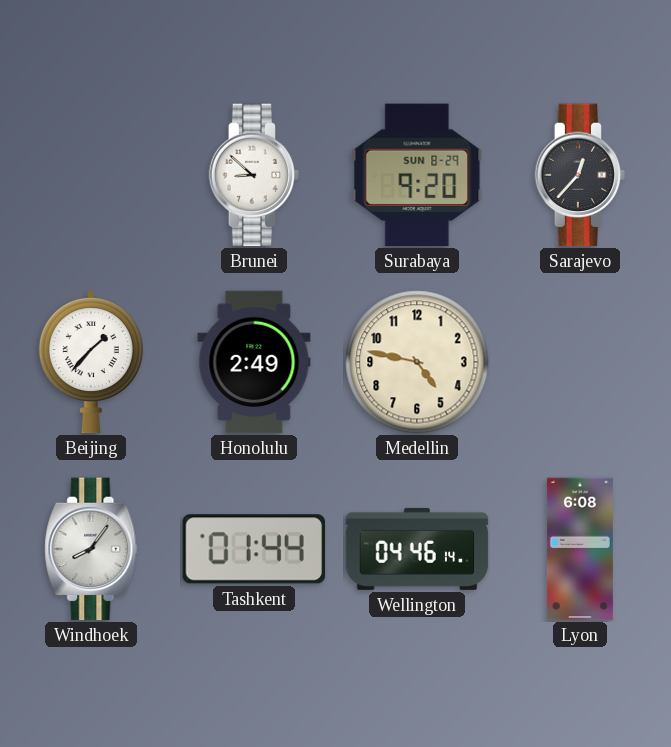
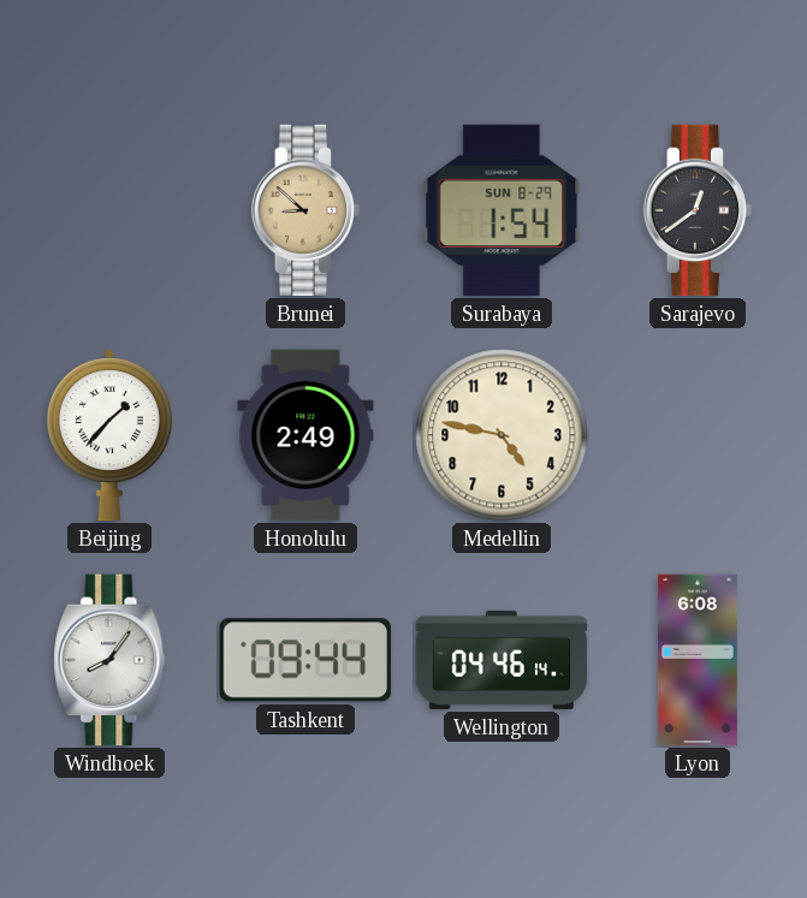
Brunei dial: white -> champagne
Surabaya: 9:20 -> 1:54
Sarajevo: 12:37 -> 12:39
Tashkent: 01:44 -> 09:44
